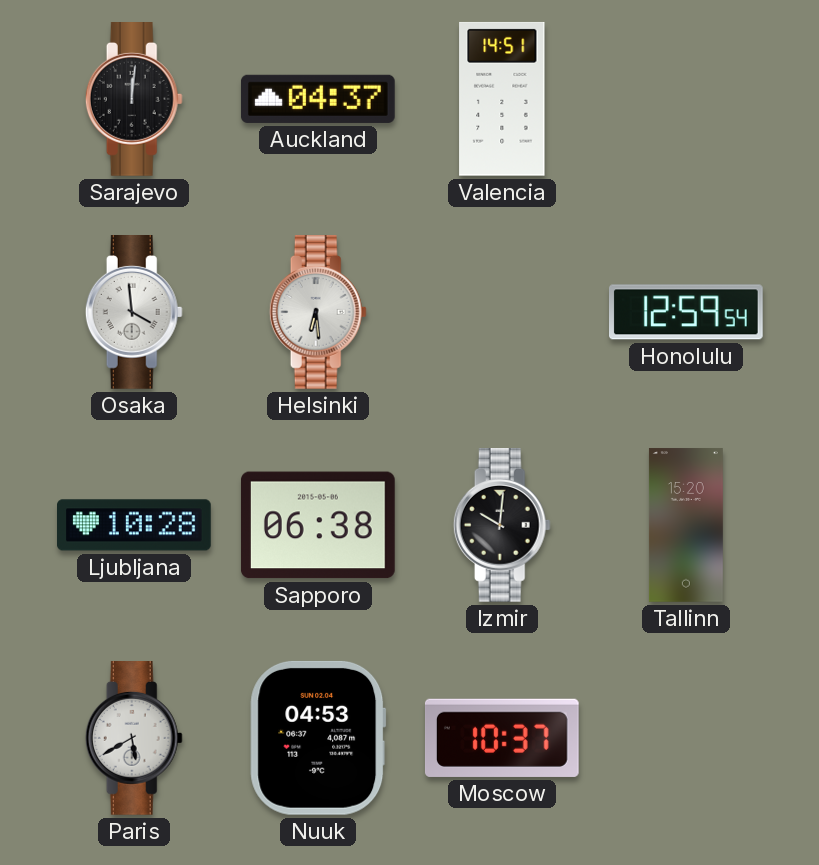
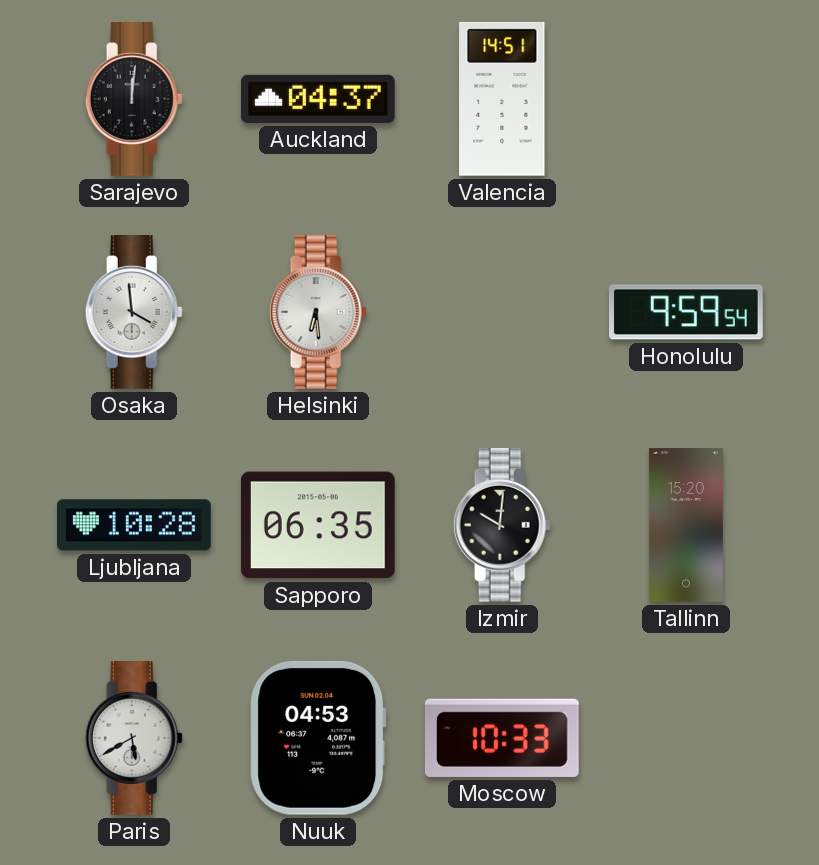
Honolulu: 12:59 -> 9:59
Sapporo: 06:38 -> 06:35
Moscow: 10:37 -> 10:33
